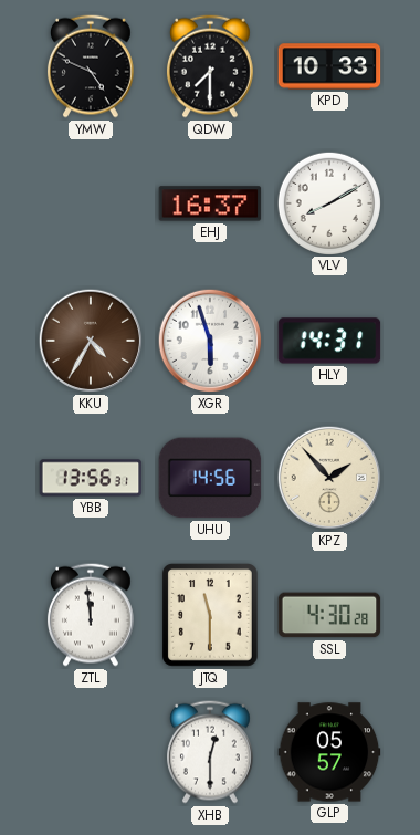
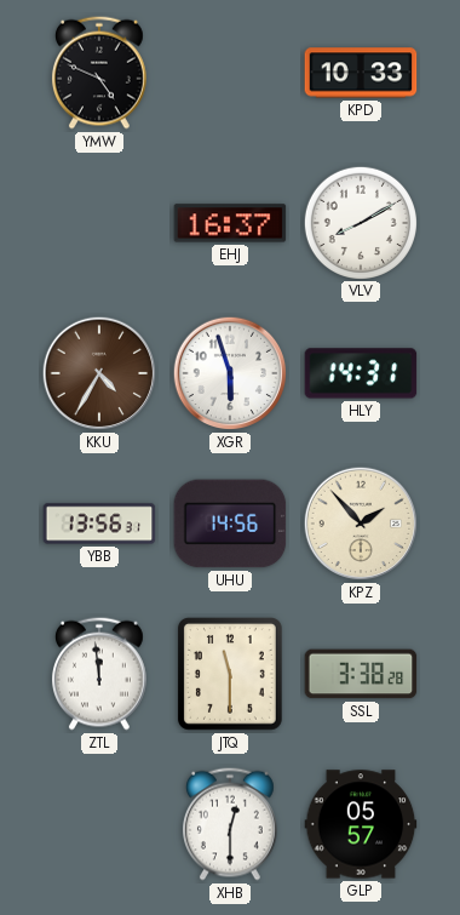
QDW: 7:30 -> none
SSL: 4:30 -> 3:38
